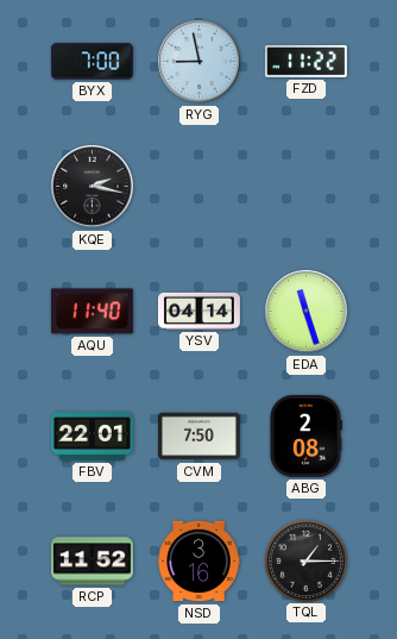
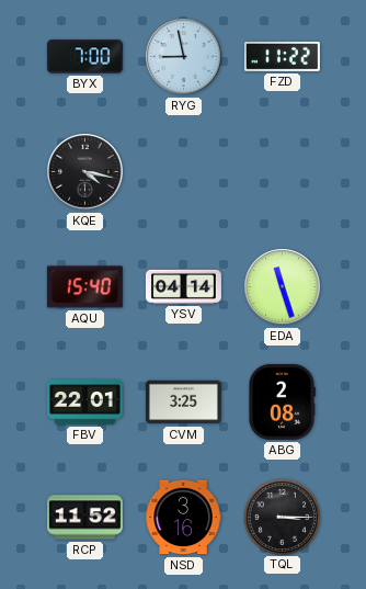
KQE: 2:17 -> 4:17
AQU: 11:40 -> 15:40
CVM: 7:50 -> 3:25
TQL: 1:15 -> 3:15
